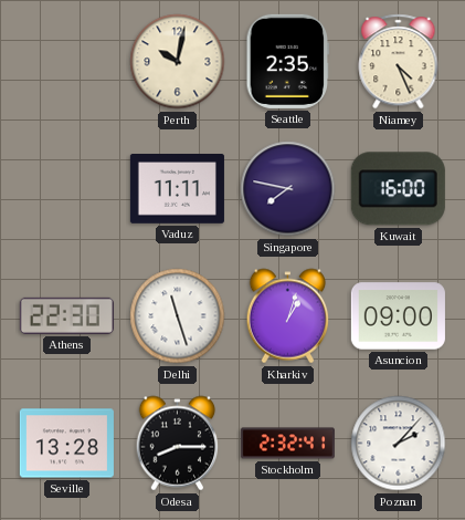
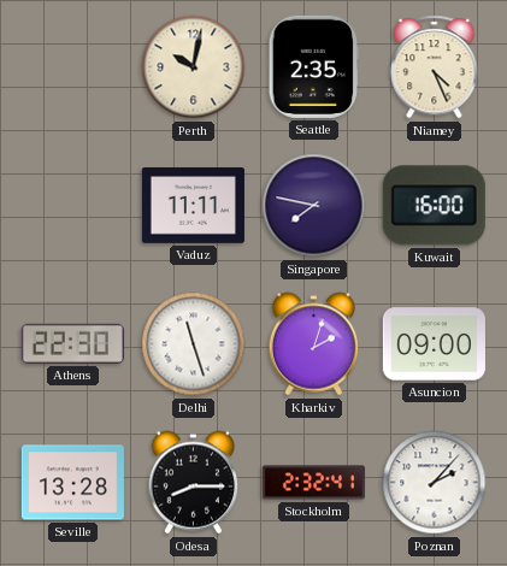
Kharkiv: 1:03 -> 2:03
